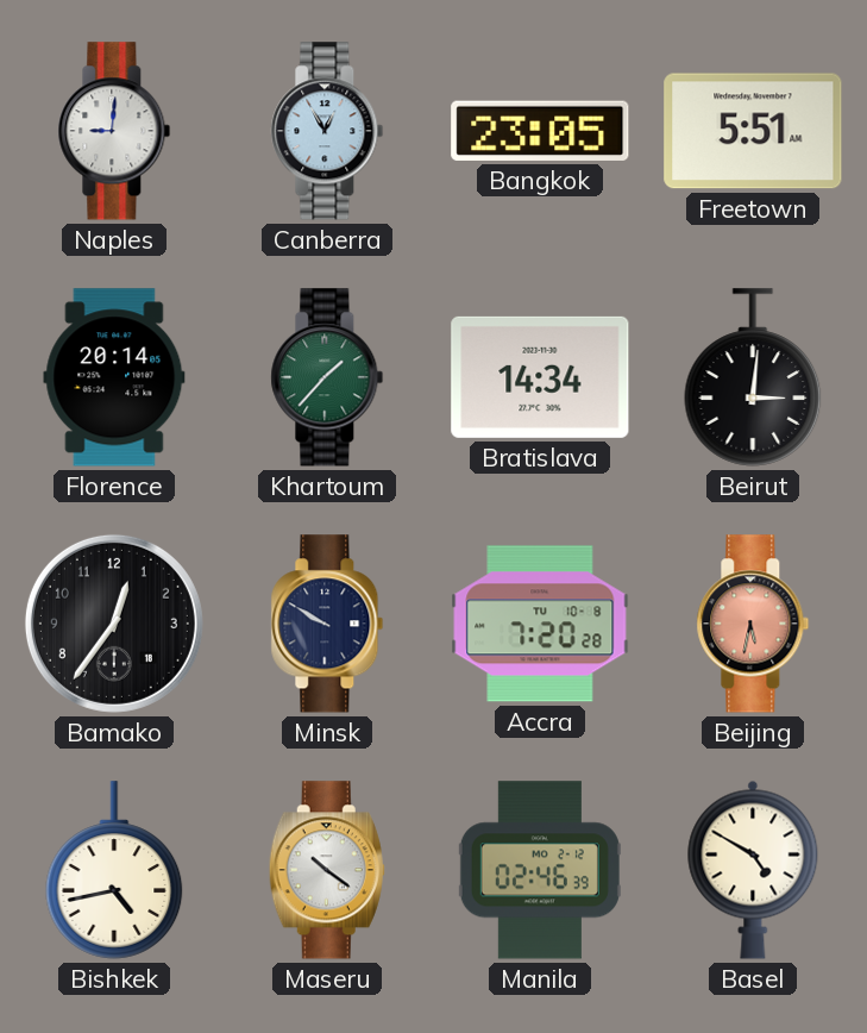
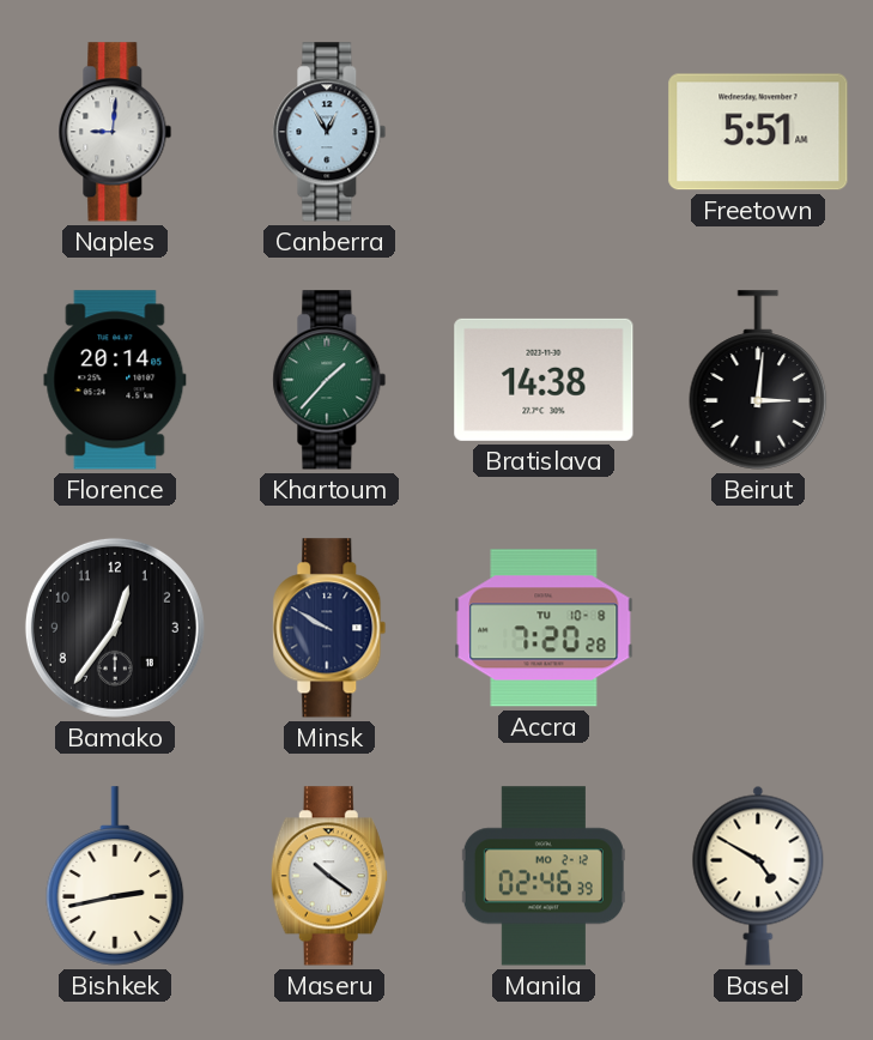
Bangkok: 23:05 -> none
Bratislava: 14:34 -> 14:38
Beijing: 5:32 -> none
Bishkek: 4:43 -> 2:43
